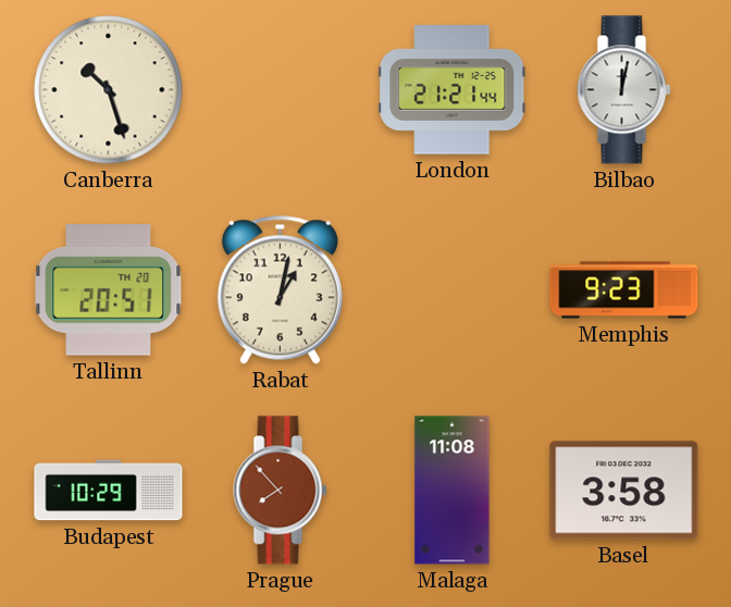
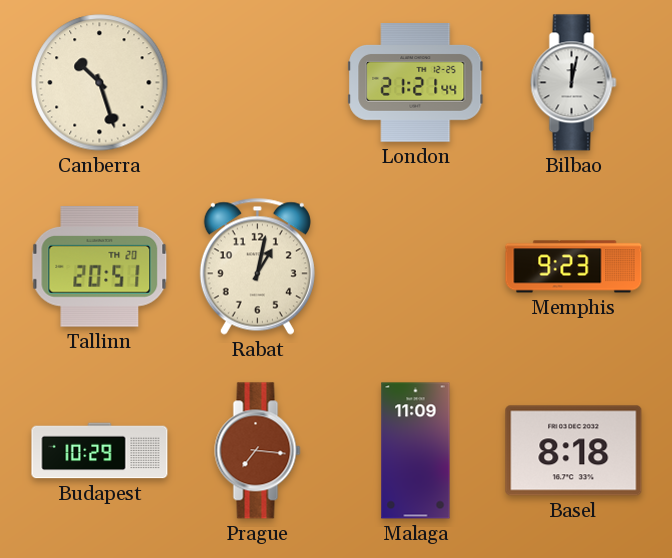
Prague: 7:53 -> 7:16
Malaga: 11:08 -> 11:09
Basel: 3:58 -> 8:18
